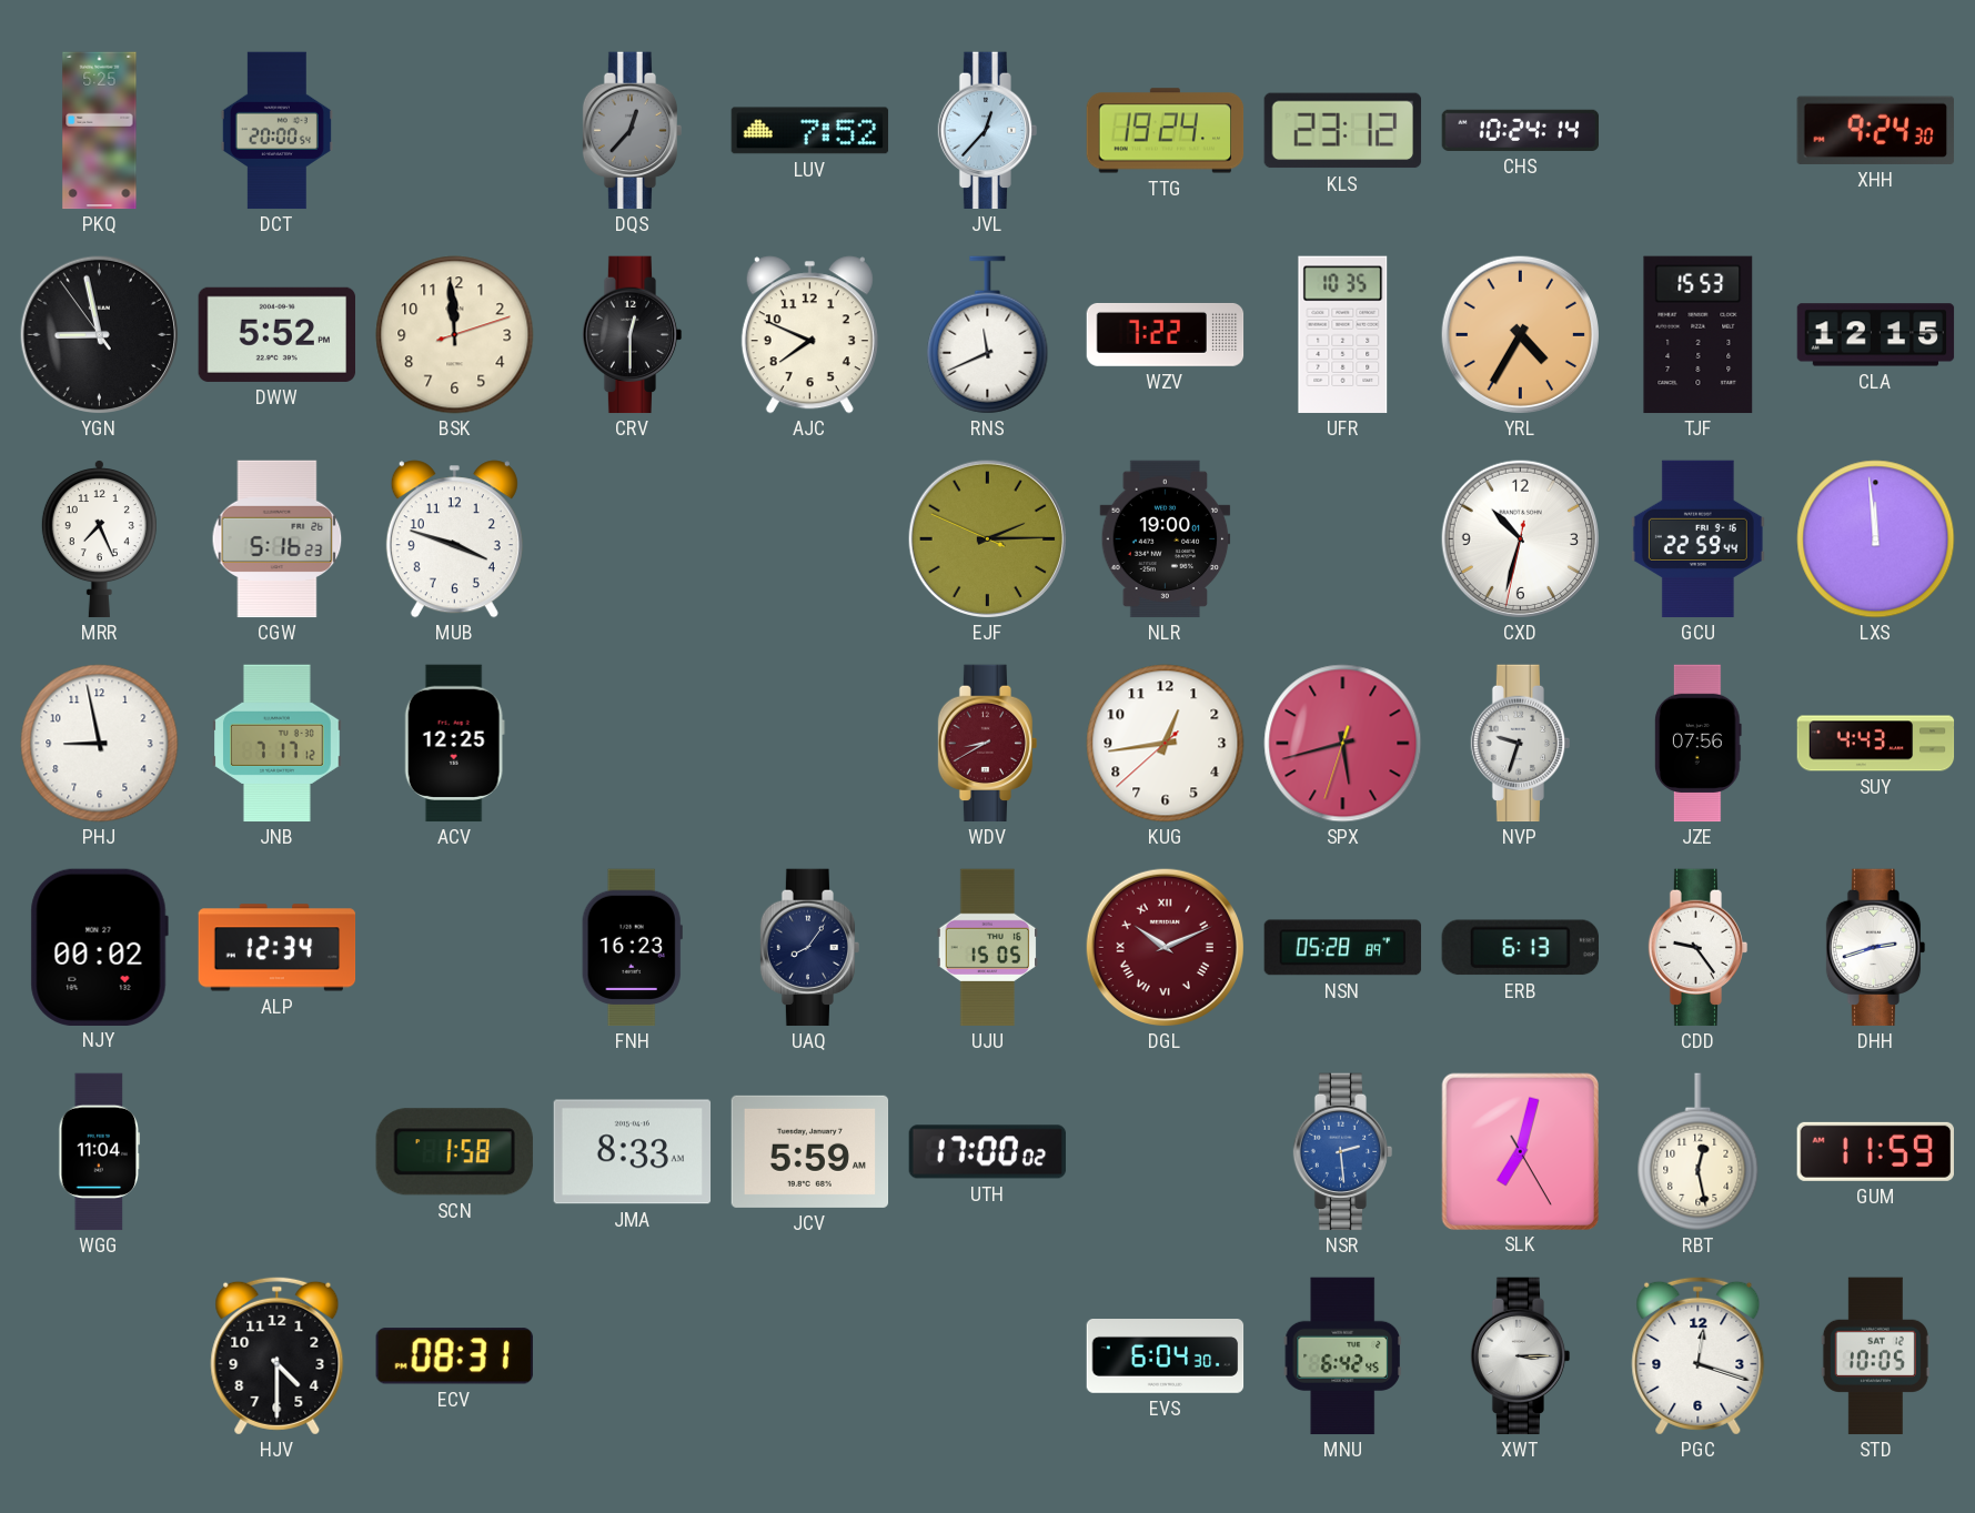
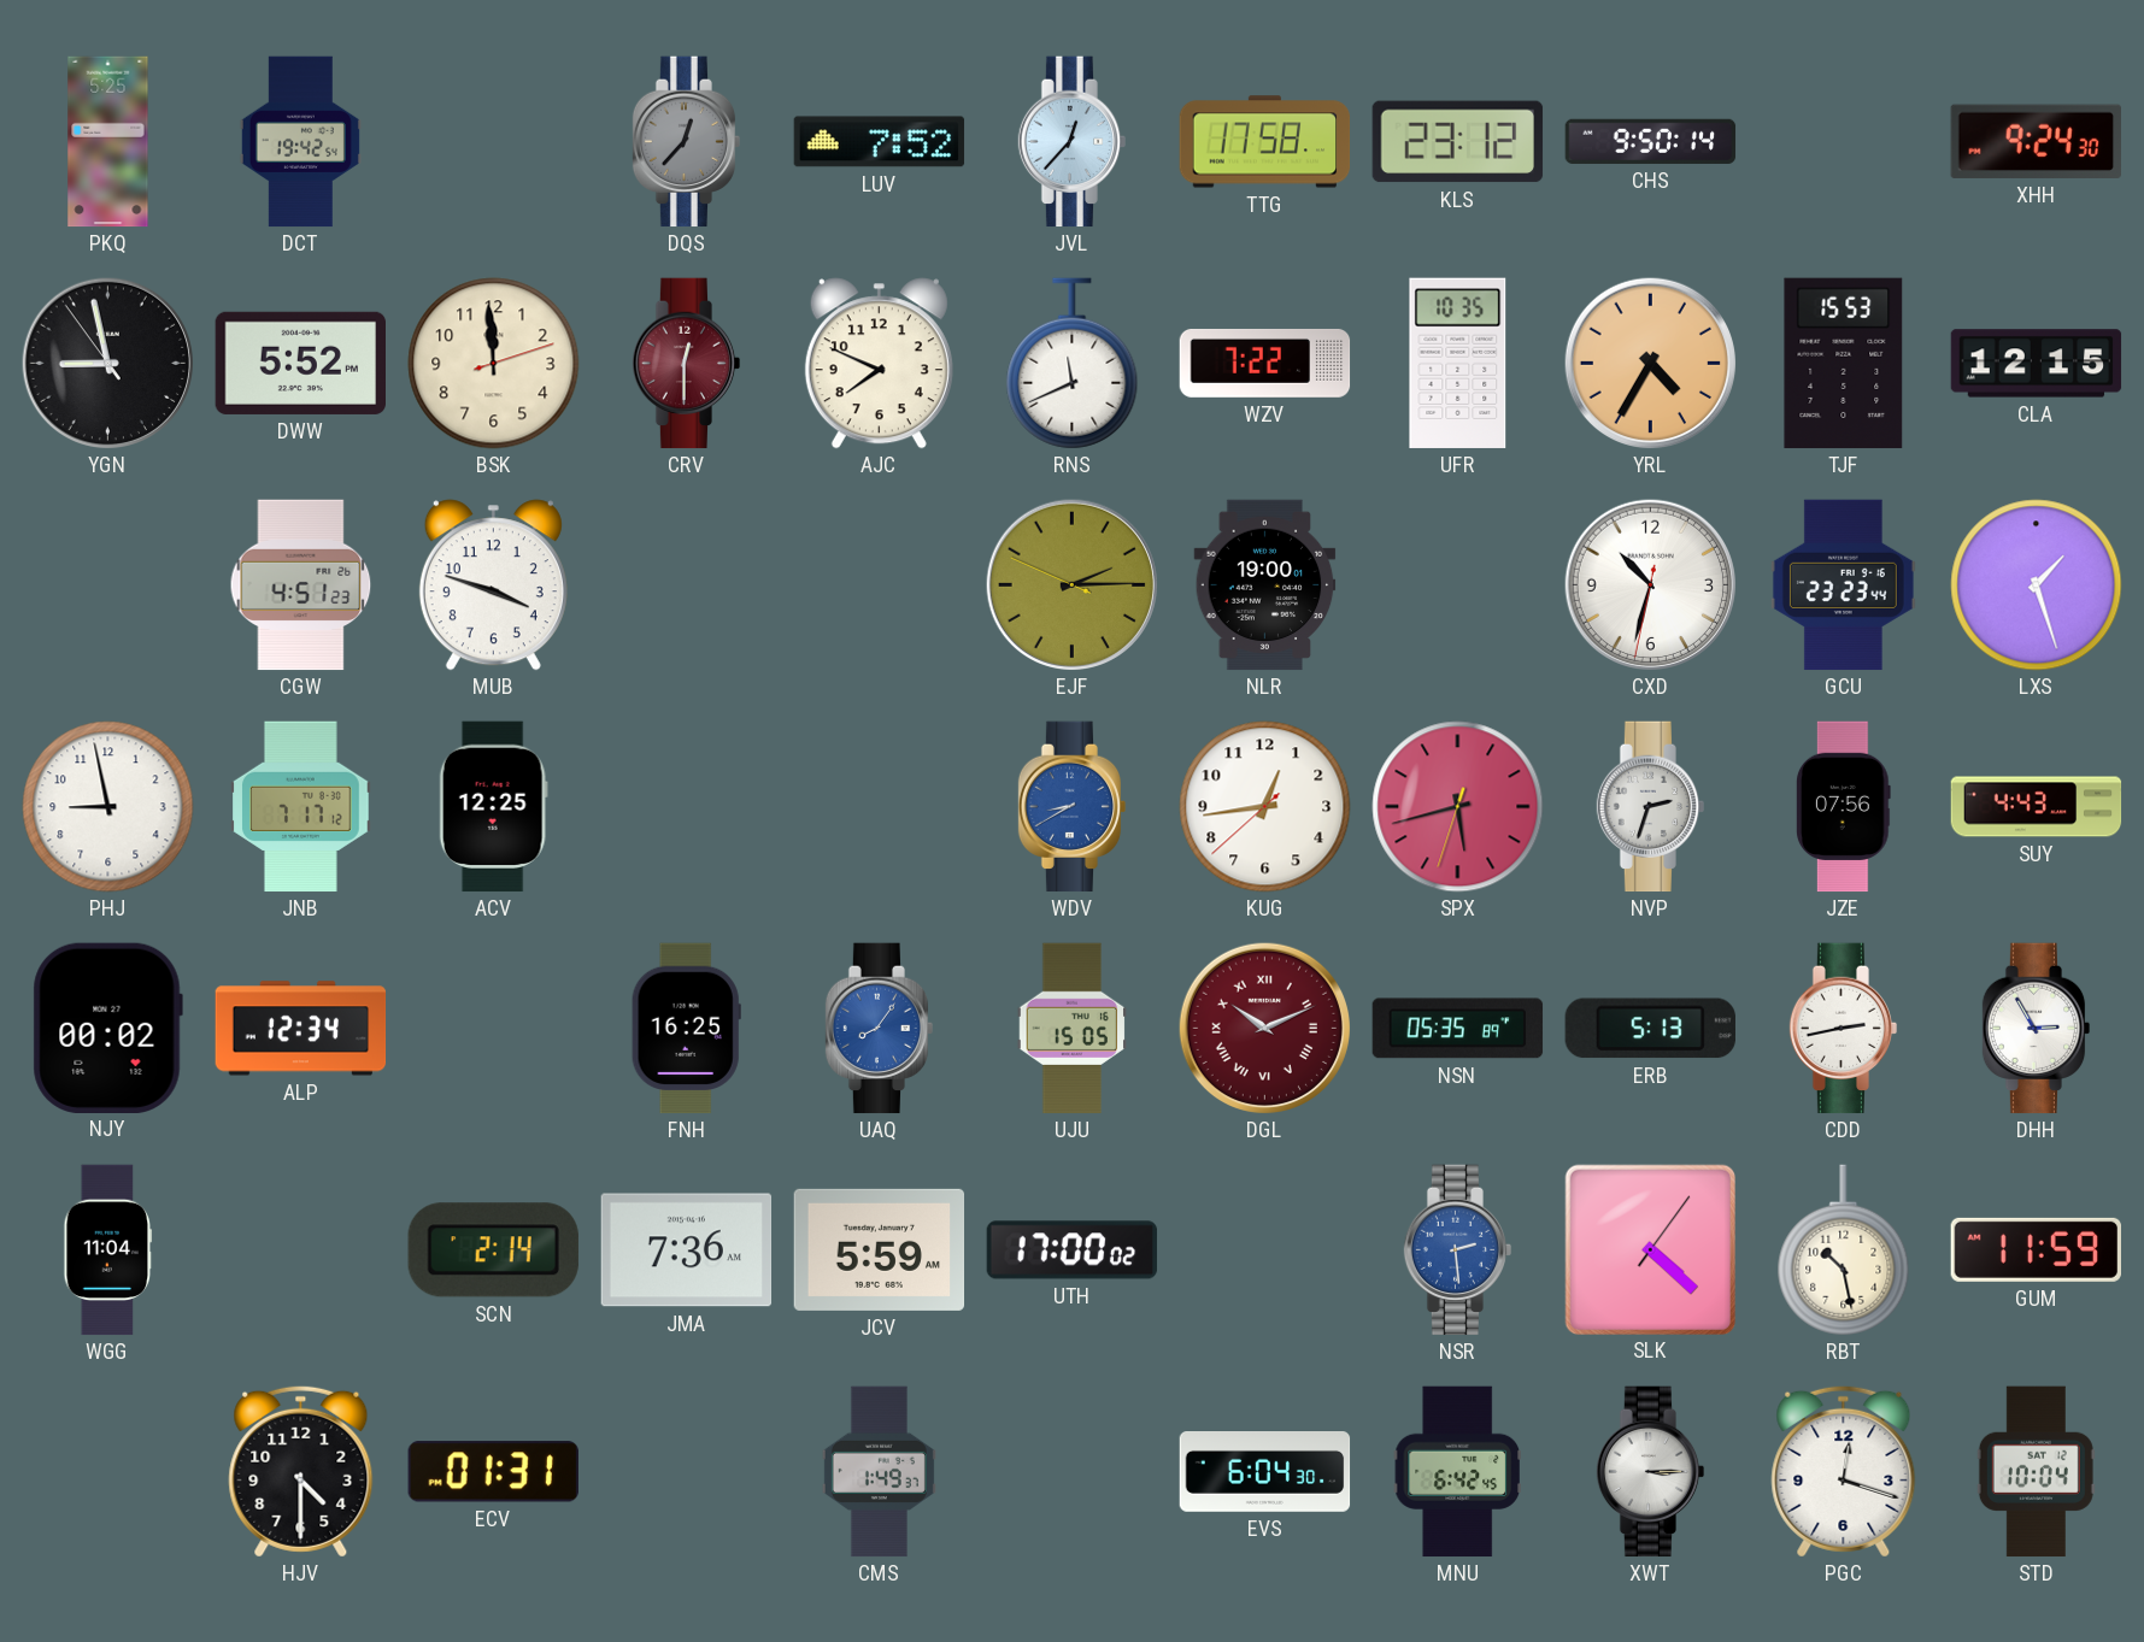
DCT: 20:00 -> 19:42
TTG: 19:24 -> 17:58
CHS: 10:24 -> 9:50
CRV dial: black -> burgundy
MRR: 7:26 -> none
CGW: 5:16 -> 4:51
GCU: 22:59 -> 23:23
LXS: 11:59 -> 1:27
WDV dial: burgundy -> blue
NVP: 9:33 -> 2:33
FNH: 16:23 -> 16:25
UAQ dial: navy -> blue
NSN: 05:28 -> 05:35
ERB: 6:13 -> 5:13
CDD: 9:24 -> 2:43
DHH: 2:42 -> 2:55
SCN: 1:58 -> 2:14
JMA: 8:33 -> 7:36
SLK: 7:02 -> 4:22
RBT: 12:28 -> 10:28
ECV: 08:31 -> 01:31
CMS: none -> 1:49
STD: 10:05 -> 10:04
